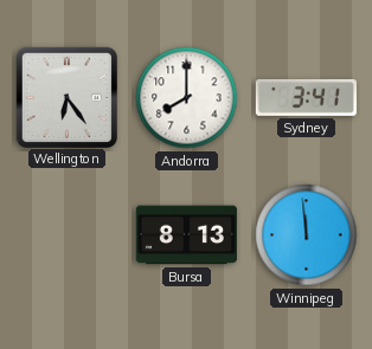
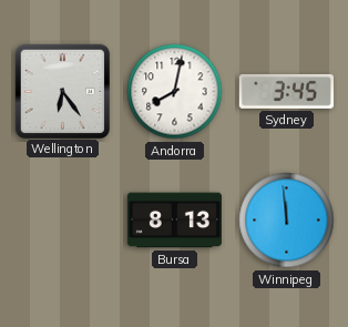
Andorra: 8:00 -> 8:02
Sydney: 3:41 -> 3:45
